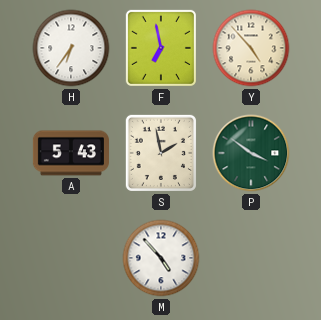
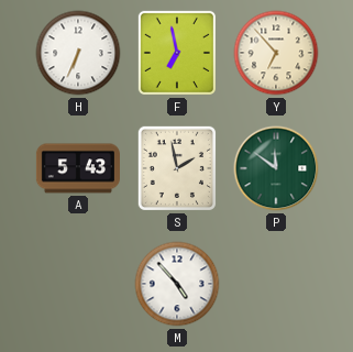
H: 6:36 -> 6:34
Y: 4:53 -> 6:53
P: 3:51 -> 11:51
